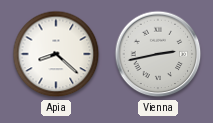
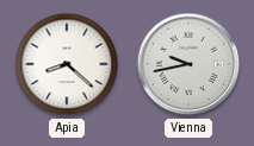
Vienna: 2:43 -> 9:43
